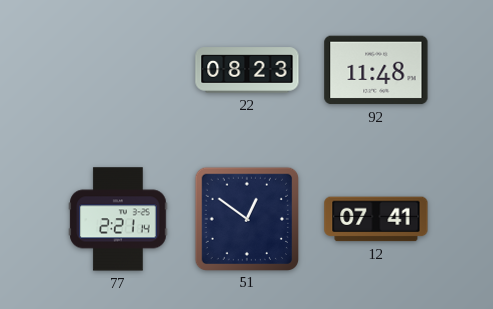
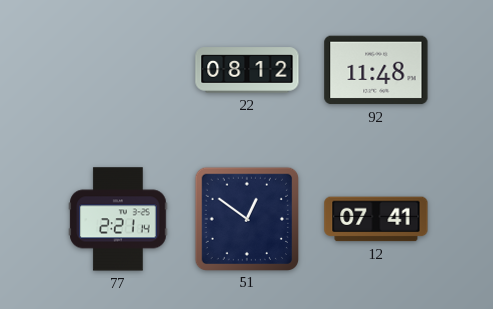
22: 08:23 -> 08:12
